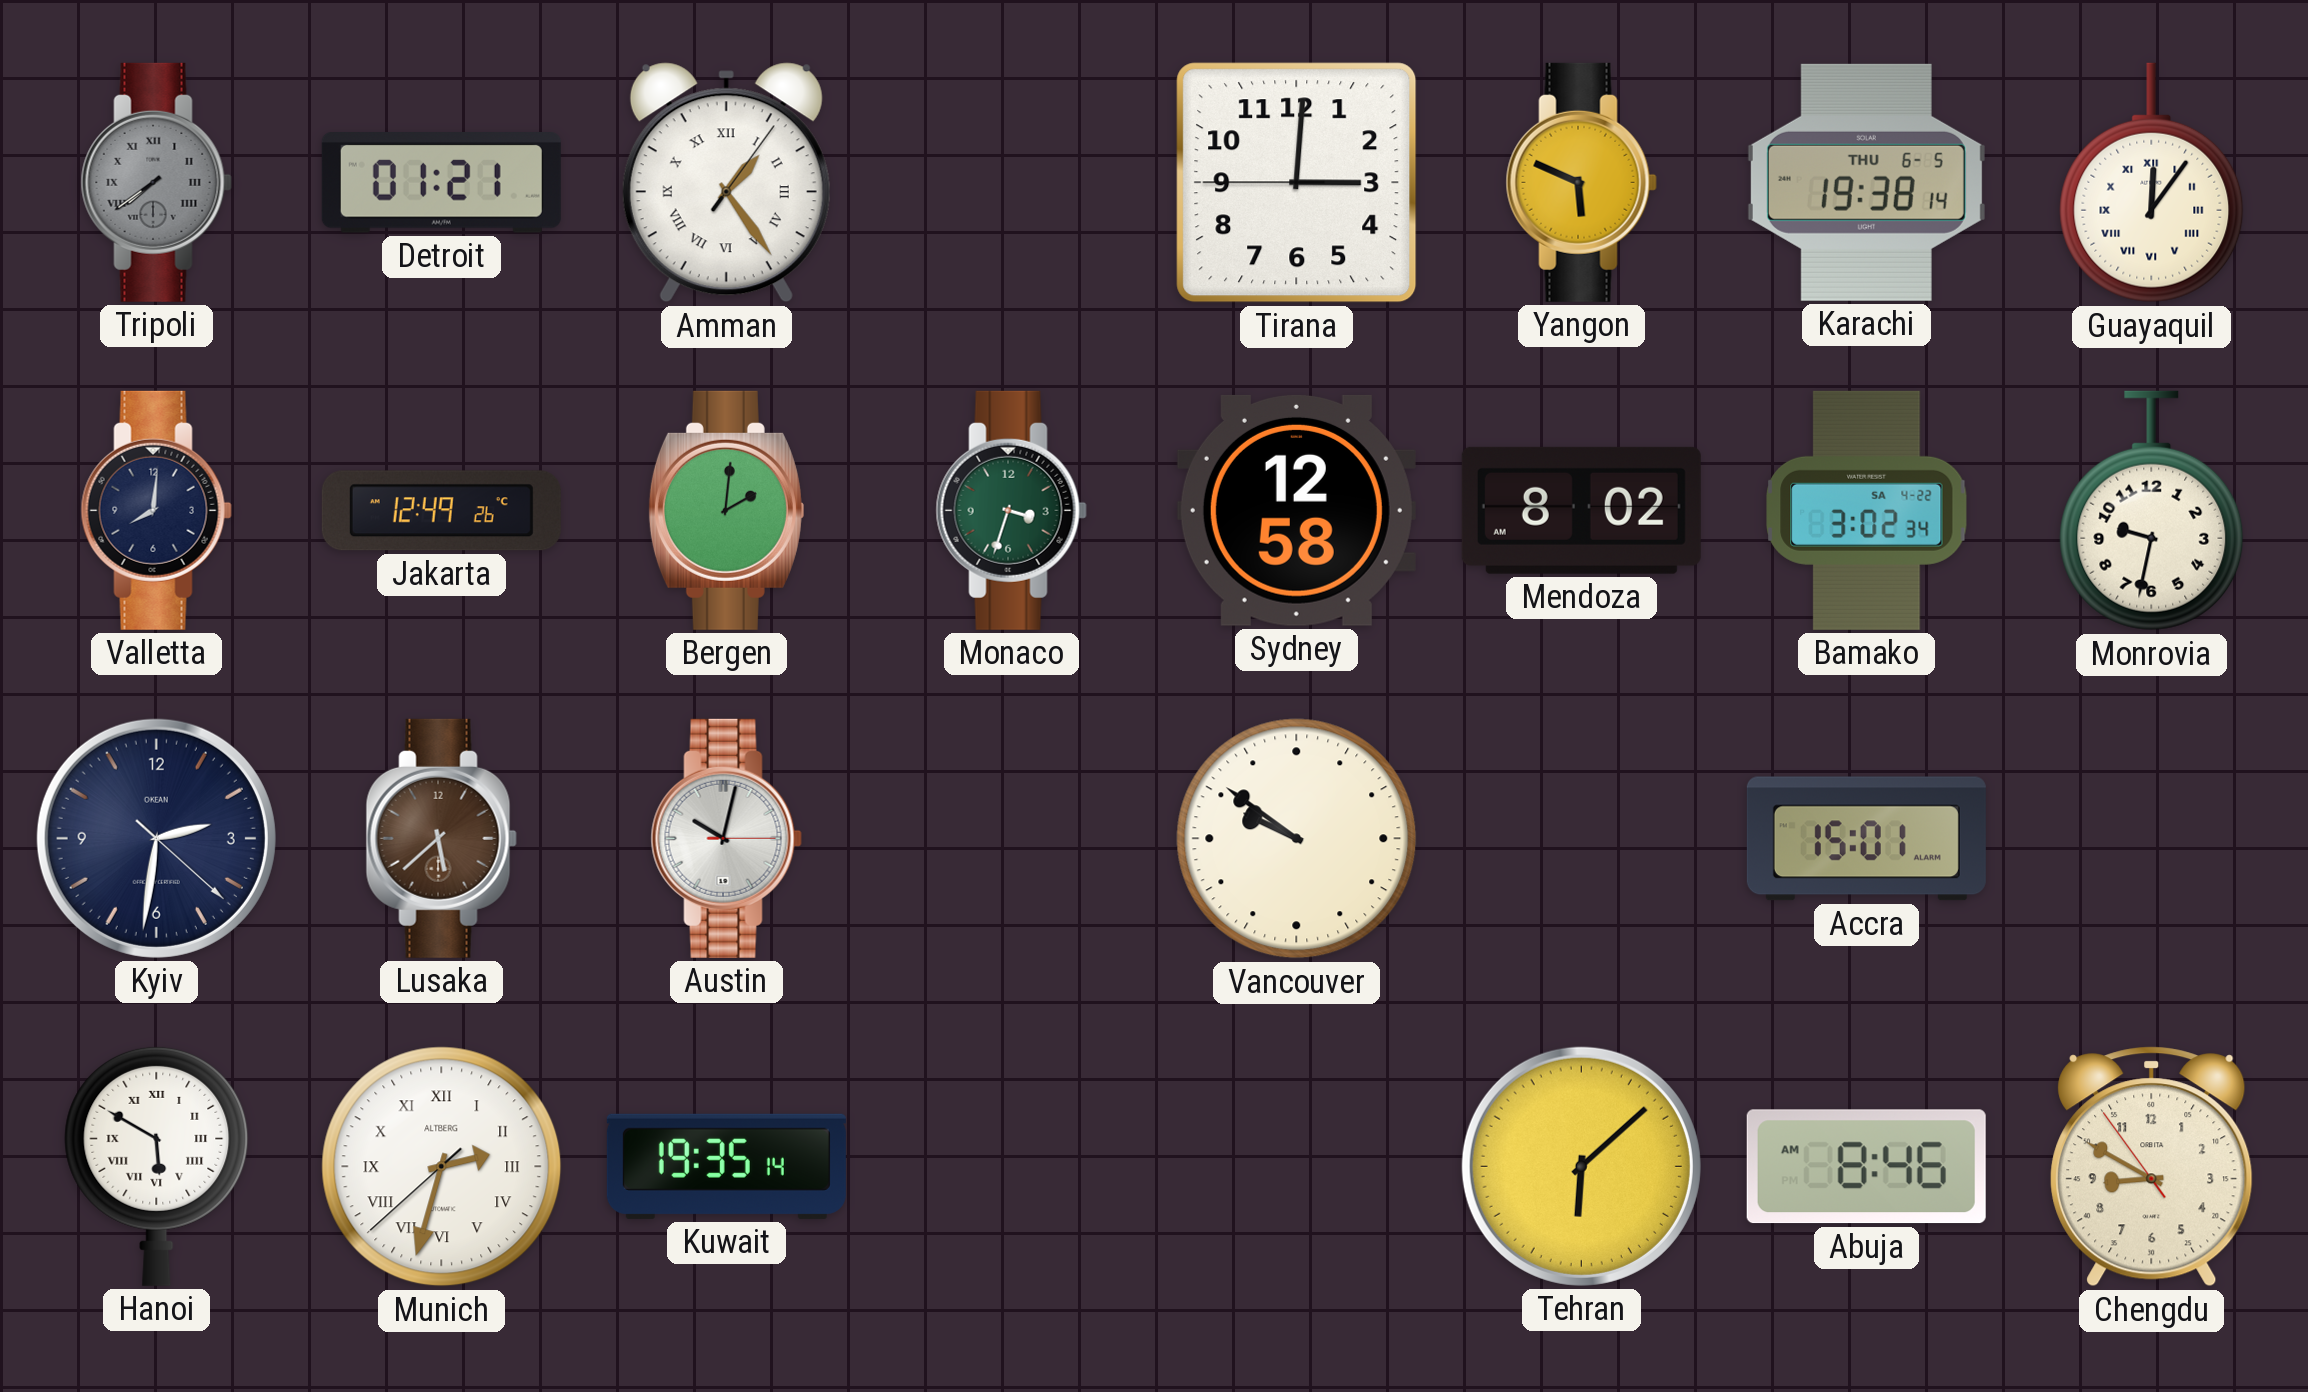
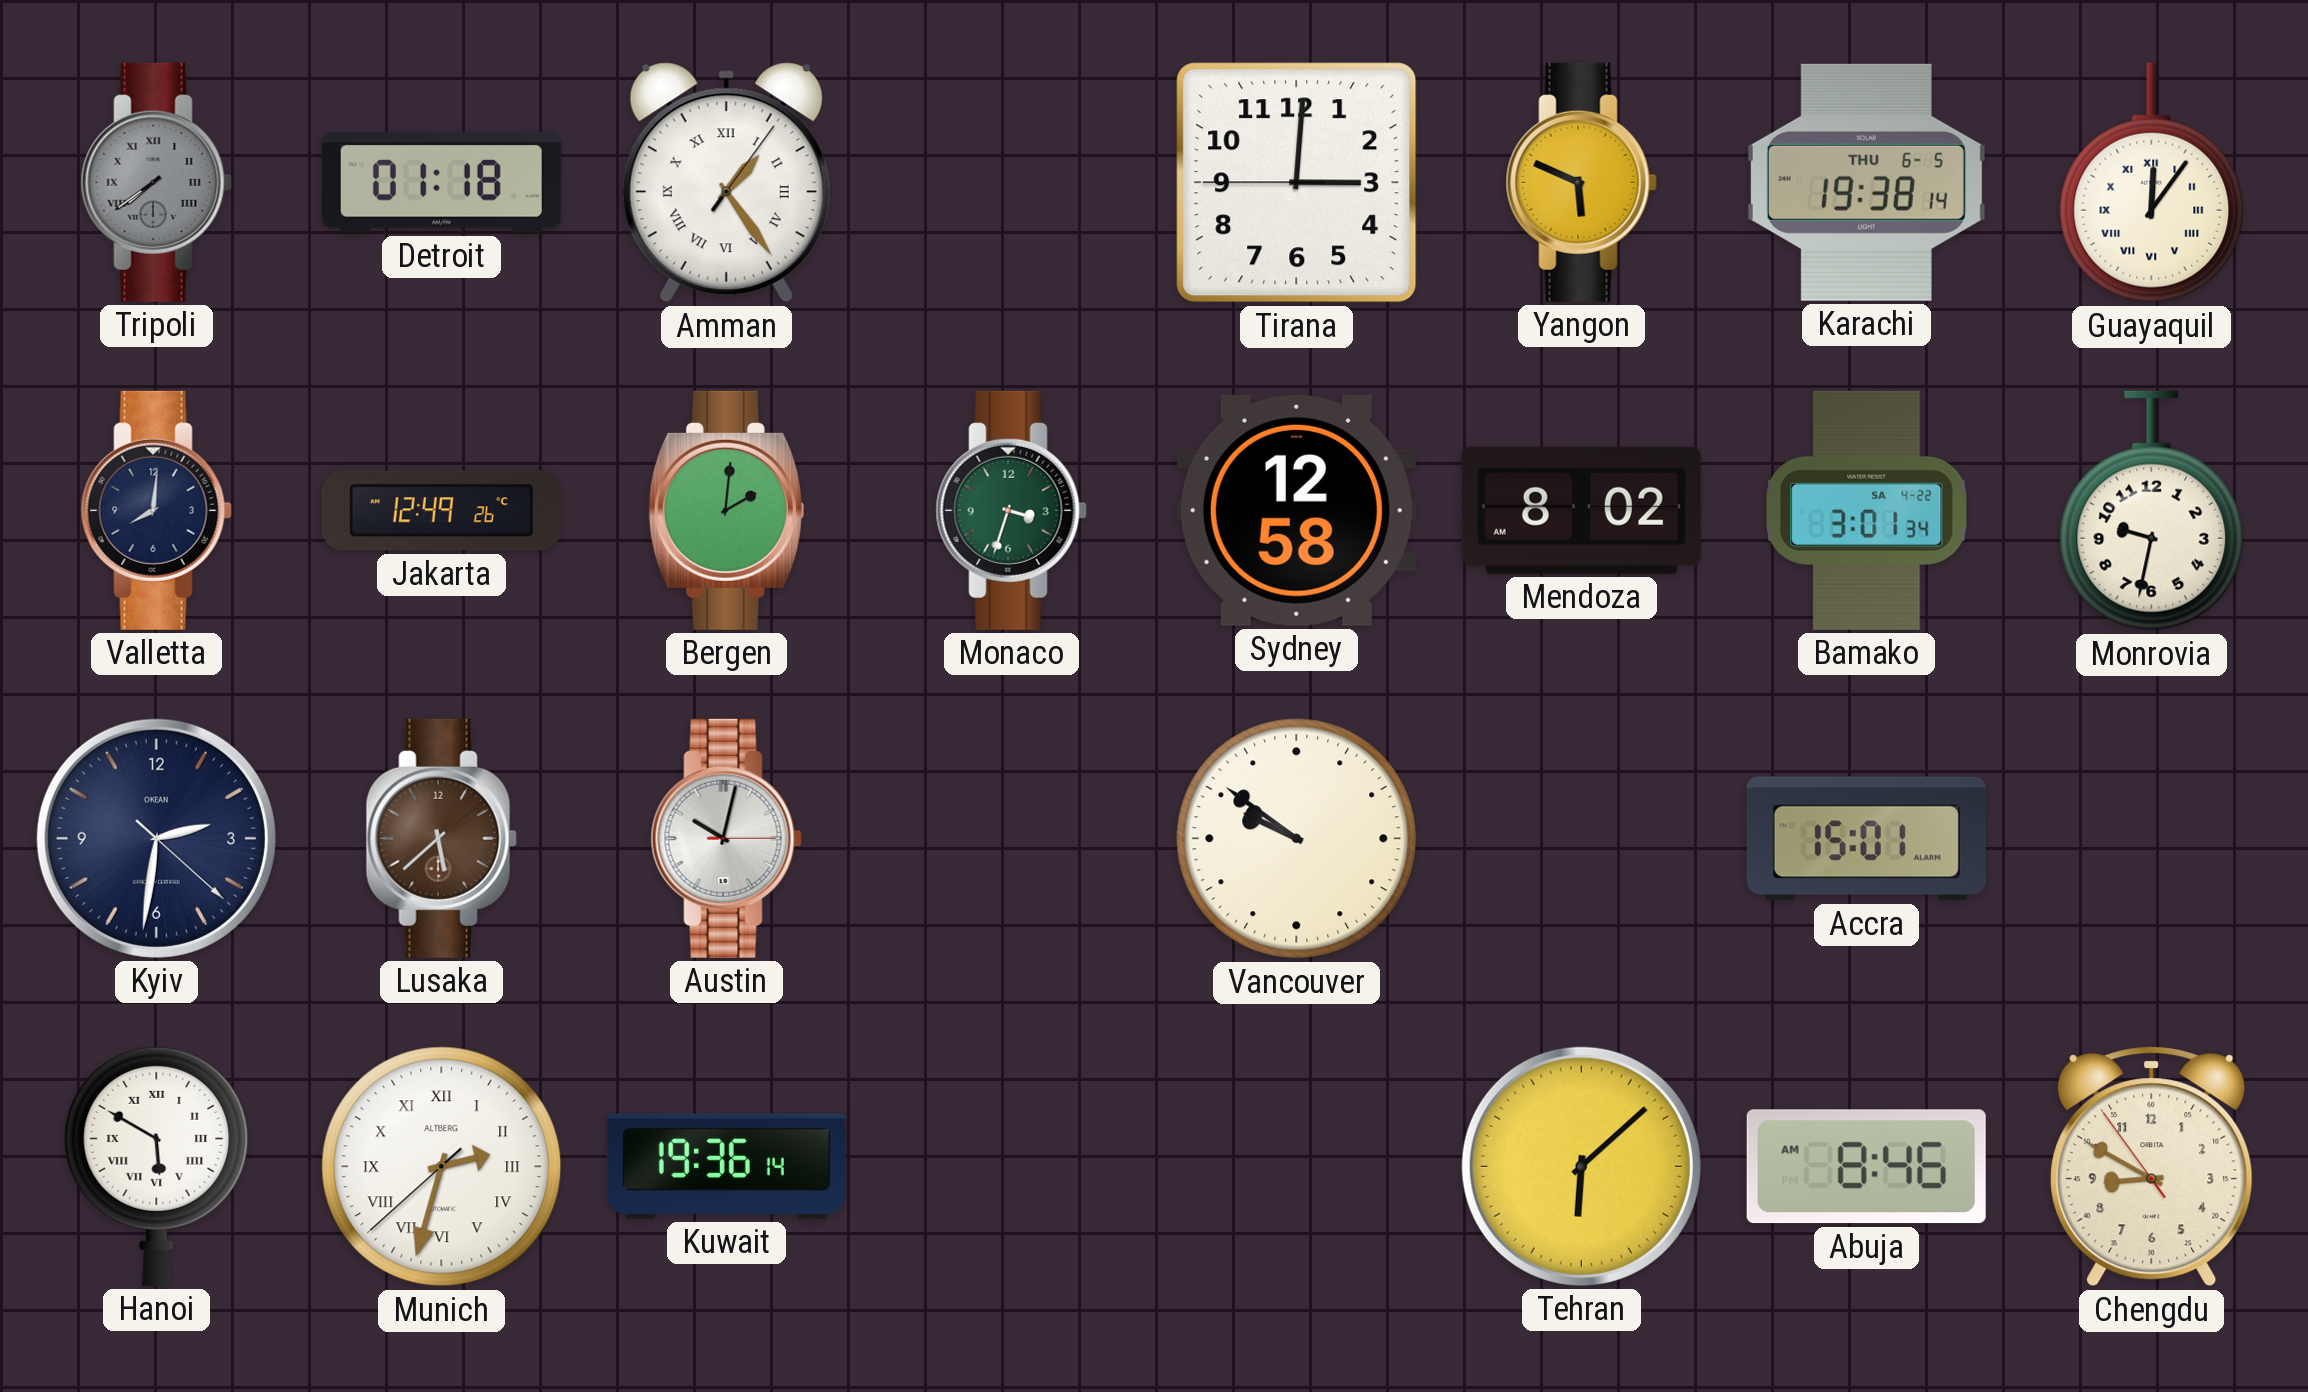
Detroit: 01:21 -> 01:18
Bamako: 3:02 -> 3:01
Kuwait: 19:35 -> 19:36
